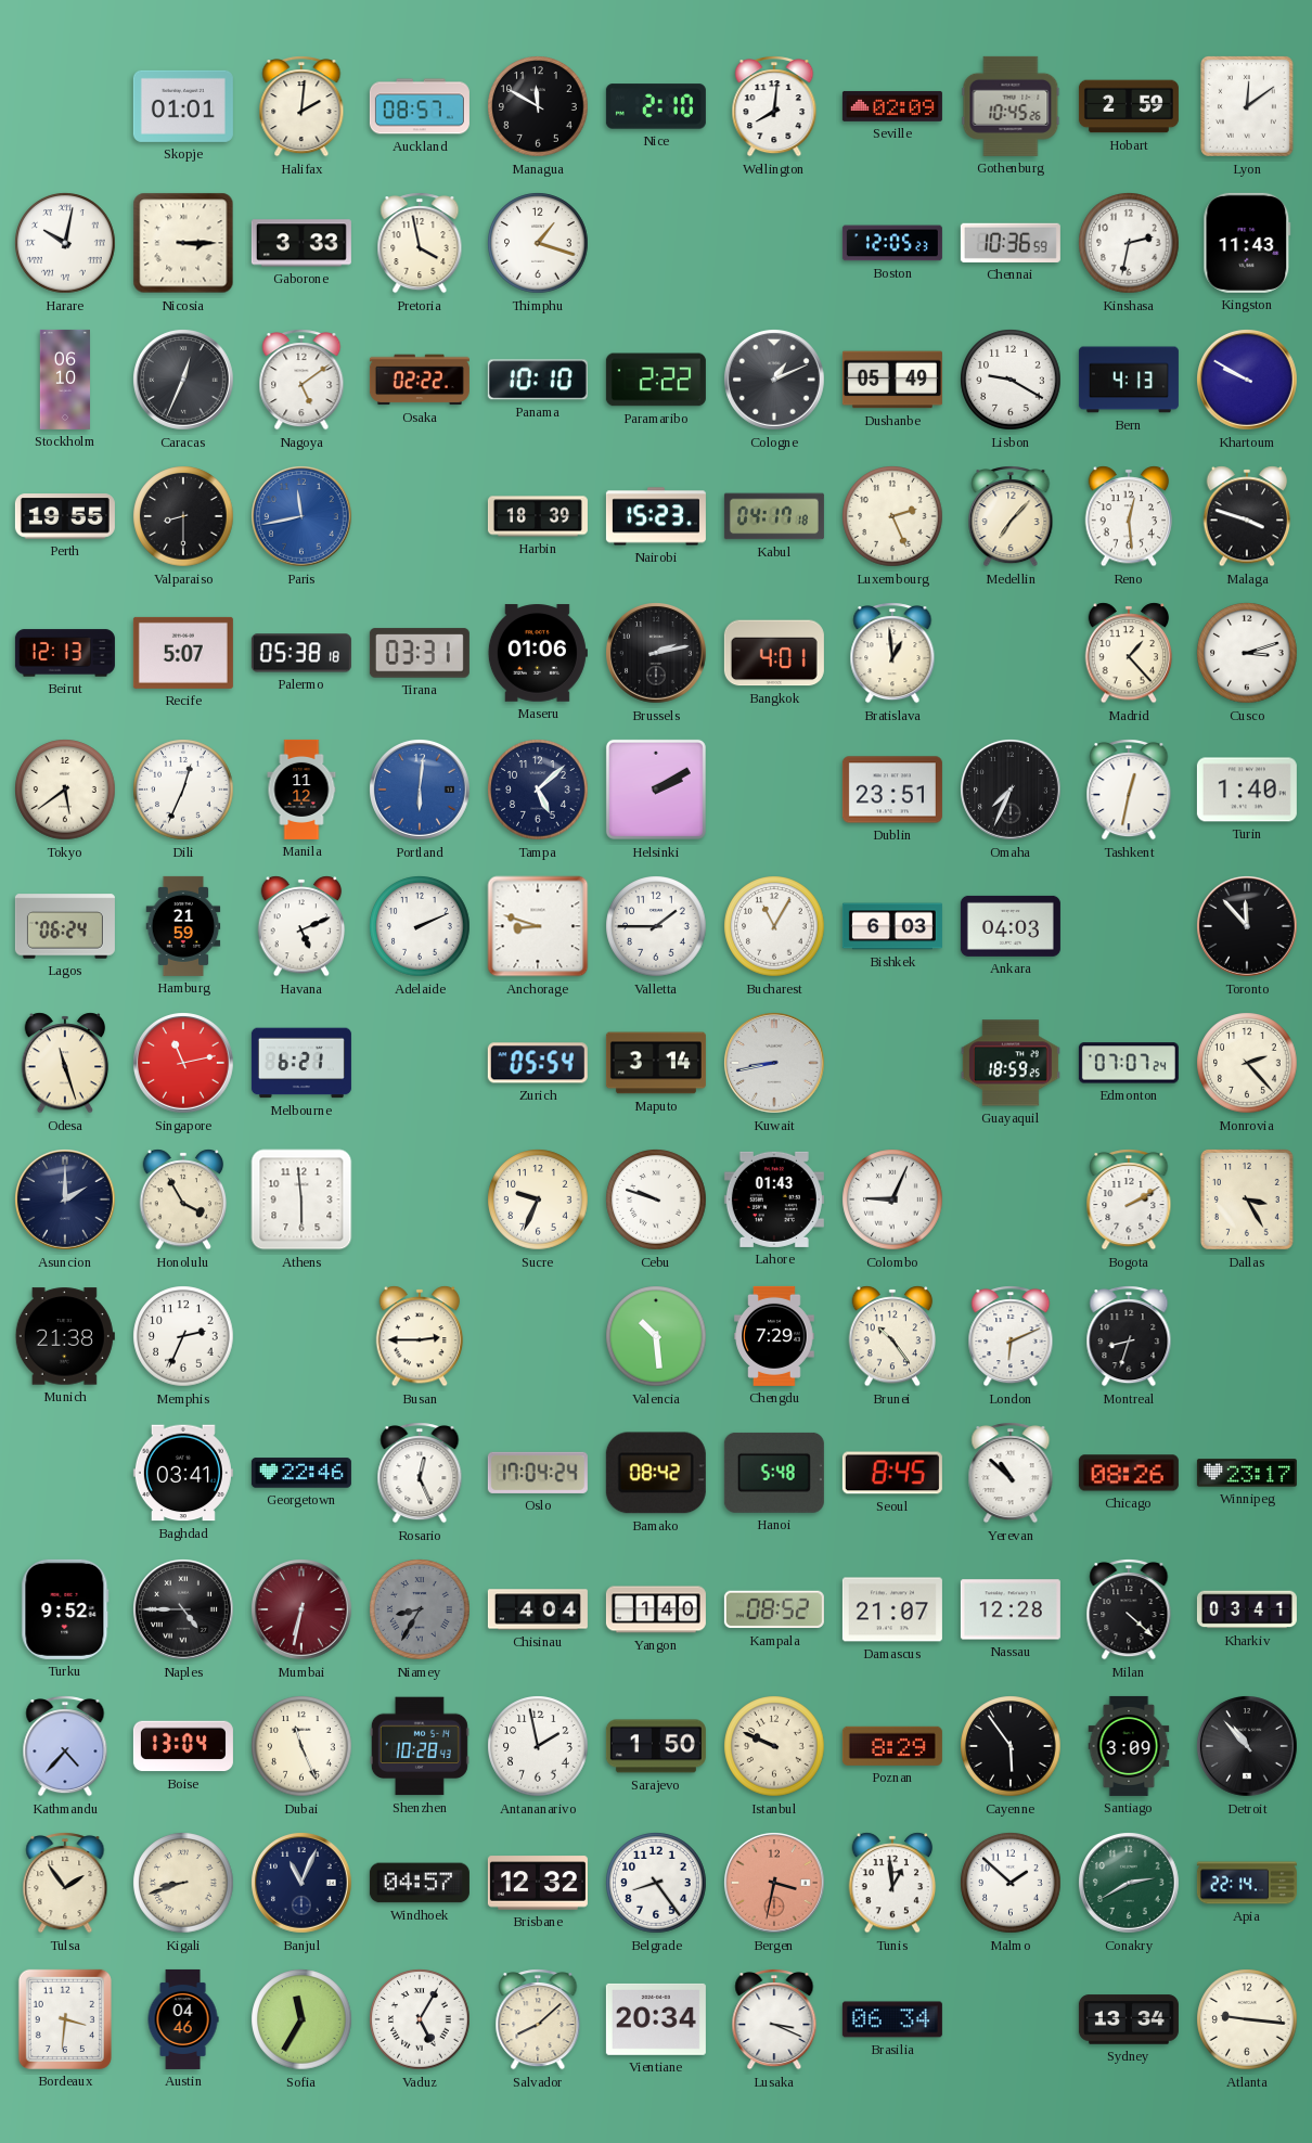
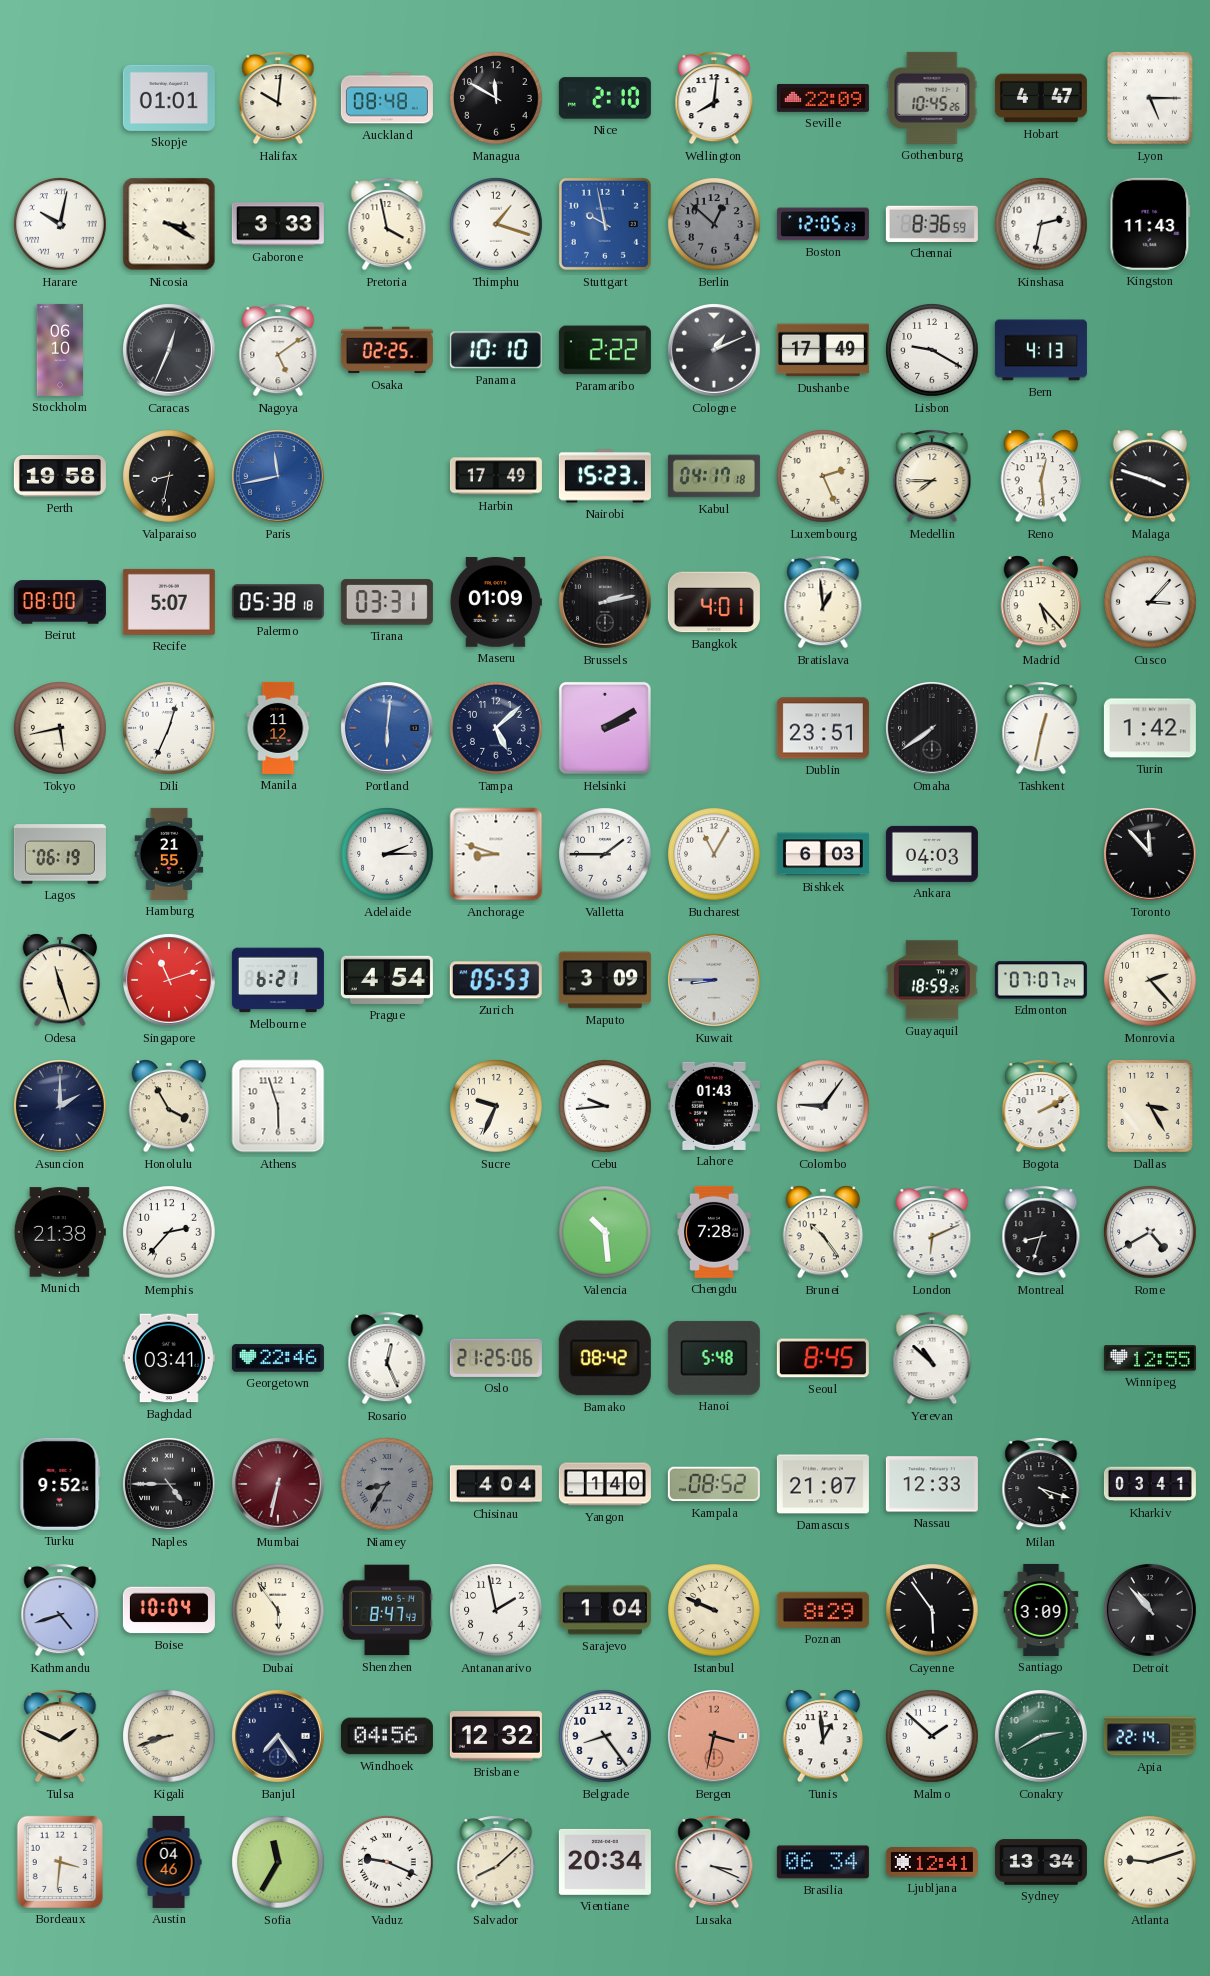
Halifax: 2:01 -> 10:01
Auckland: 08:57 -> 08:48
Seville: 02:09 -> 22:09
Hobart: 2:59 -> 4:47
Lyon: 12:09 -> 5:15
Nicosia: 3:15 -> 3:20
Stuttgart: none -> 9:58
Berlin: none -> 12:52
Chennai: 10:36 -> 8:36
Osaka: 02:22 -> 02:25
Dushanbe: 05:49 -> 17:49
Khartoum: 9:50 -> none
Perth: 19:55 -> 19:58
Valparaiso: 8:30 -> 8:32
Harbin: 18:39 -> 17:49
Medellin: 7:07 -> 7:45
Beirut: 12:13 -> 08:00
Maseru: 01:06 -> 01:09
Madrid: 1:23 -> 5:23
Cusco: 3:12 -> 3:07
Tokyo: 5:39 -> 5:43
Omaha: 7:34 -> 7:39
Turin: 1:40 -> 1:42
Lagos: 06:24 -> 06:19
Hamburg: 21:59 -> 21:55
Havana: 5:11 -> none
Adelaide: 2:11 -> 2:15
Singapore: 11:13 -> 11:12
Prague: none -> 4:54
Zurich: 05:54 -> 05:53
Maputo: 3:14 -> 3:09
Kuwait: 8:43 -> 8:45
Athens: 5:59 -> 5:57
Cebu: 9:48 -> 9:44
Colombo: 9:04 -> 9:06
Memphis: 2:34 -> 2:37
Busan: 2:45 -> none
Chengdu: 7:29 -> 7:28
Rome: none -> 4:40
Oslo: 17:04 -> 21:25
Chicago: 08:26 -> none
Winnipeg: 23:17 -> 12:55
Nassau: 12:28 -> 12:33
Milan: 4:22 -> 4:18
Kathmandu: 4:37 -> 4:42
Boise: 13:04 -> 10:04
Dubai: 11:26 -> 5:54
Shenzhen: 10:28 -> 8:47
Sarajevo: 1:50 -> 1:04
Tulsa: 1:54 -> 1:49
Banjul: 11:04 -> 7:24
Windhoek: 04:57 -> 04:56
Vaduz: 5:05 -> 9:19
Ljubljana: none -> 12:41
Atlanta: 9:16 -> 9:12
